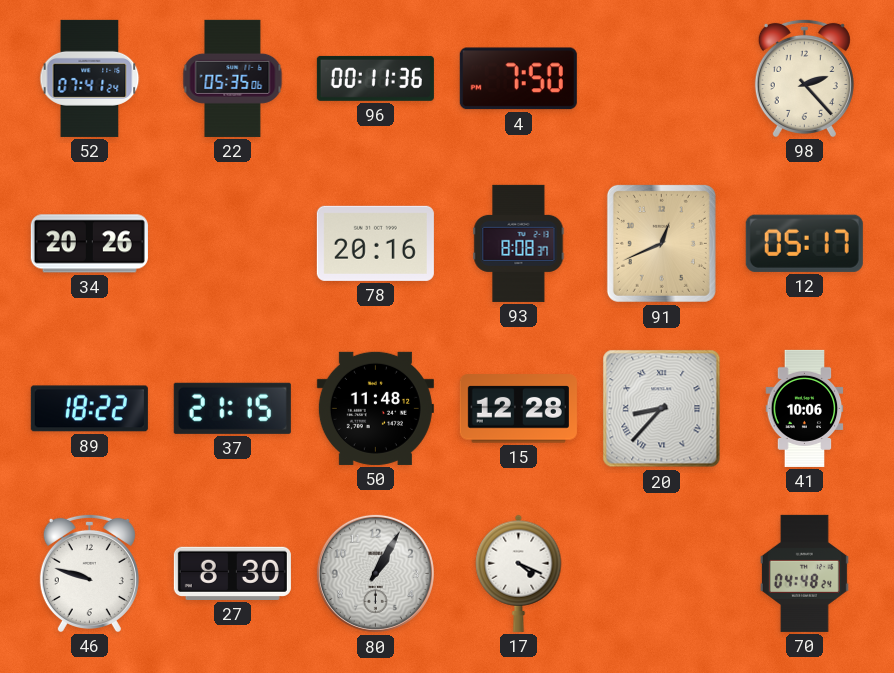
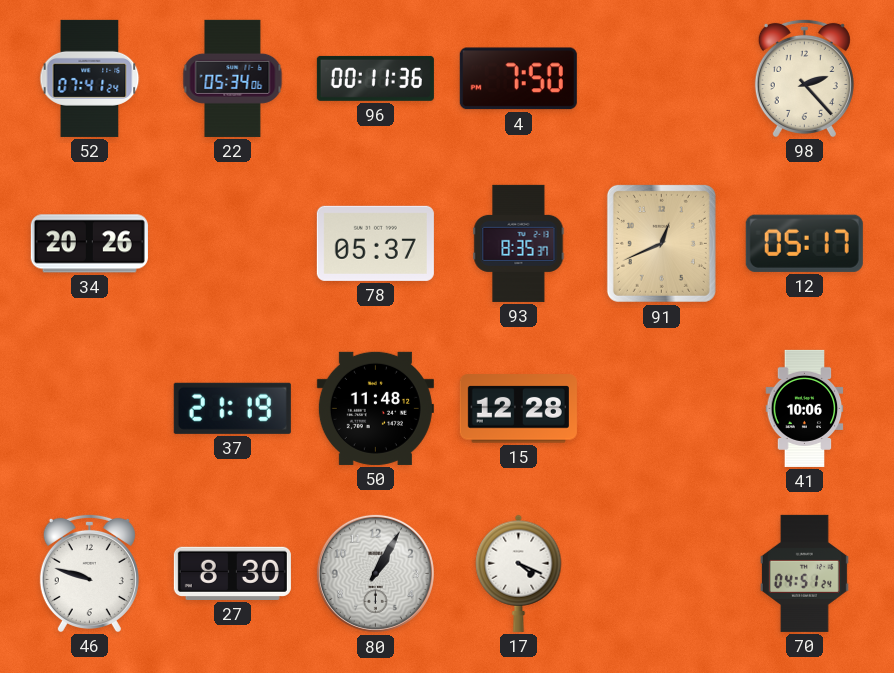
22: 05:35 -> 05:34
78: 20:16 -> 05:37
93: 8:08 -> 8:35
89: 18:22 -> none
37: 21:15 -> 21:19
20: 8:37 -> none
70: 04:48 -> 04:51
